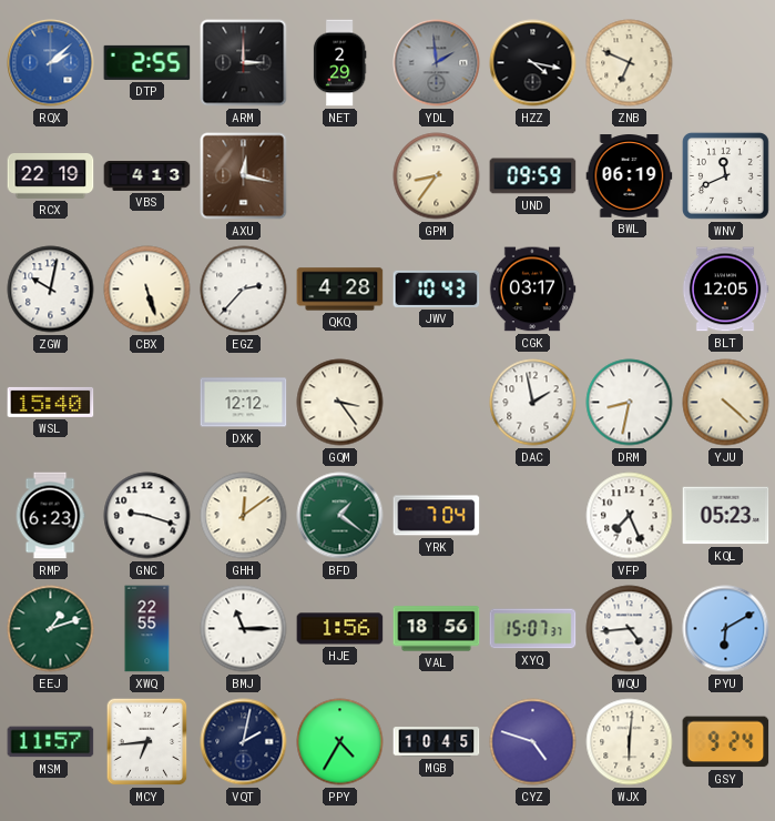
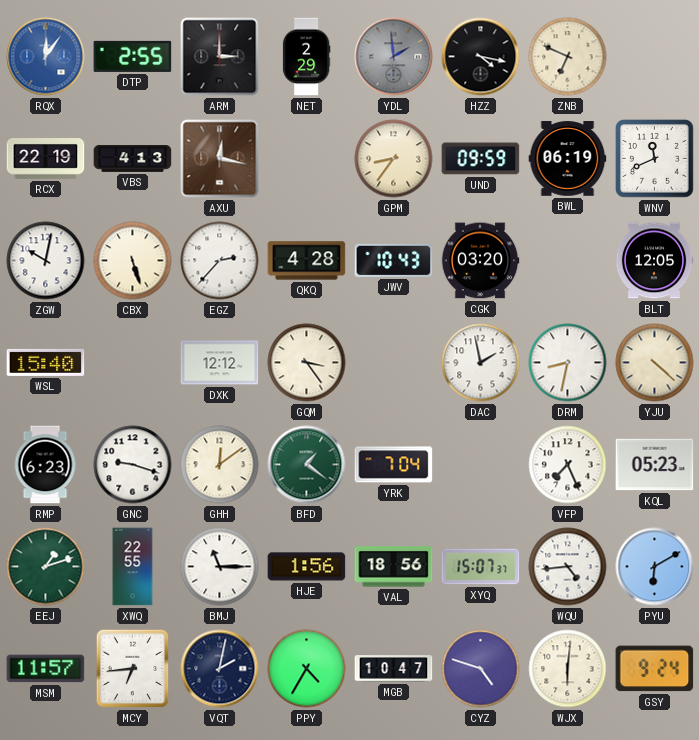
RQX: 2:08 -> 12:06
CGK: 03:17 -> 03:20
MGB: 10:45 -> 10:47
